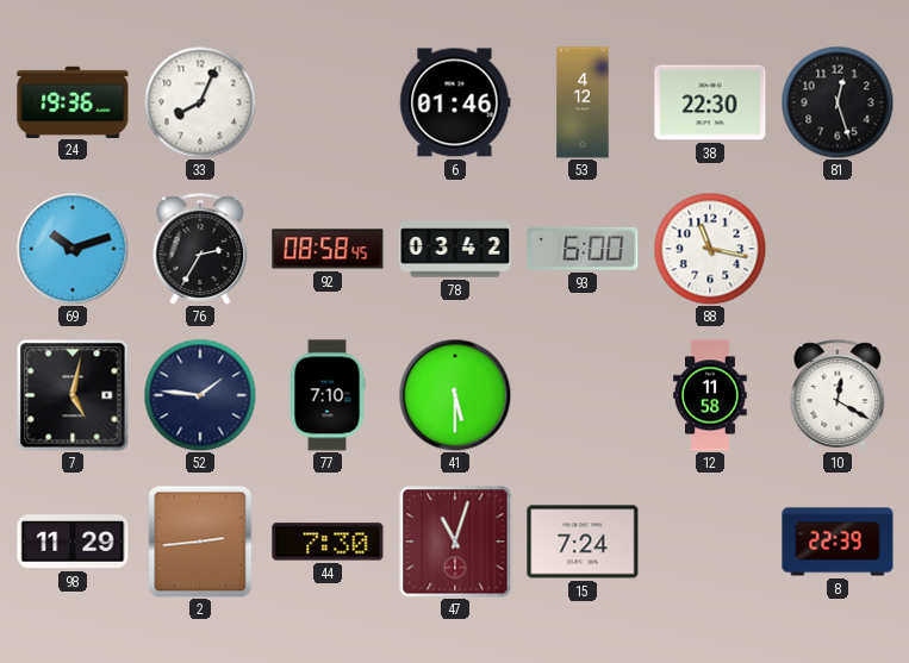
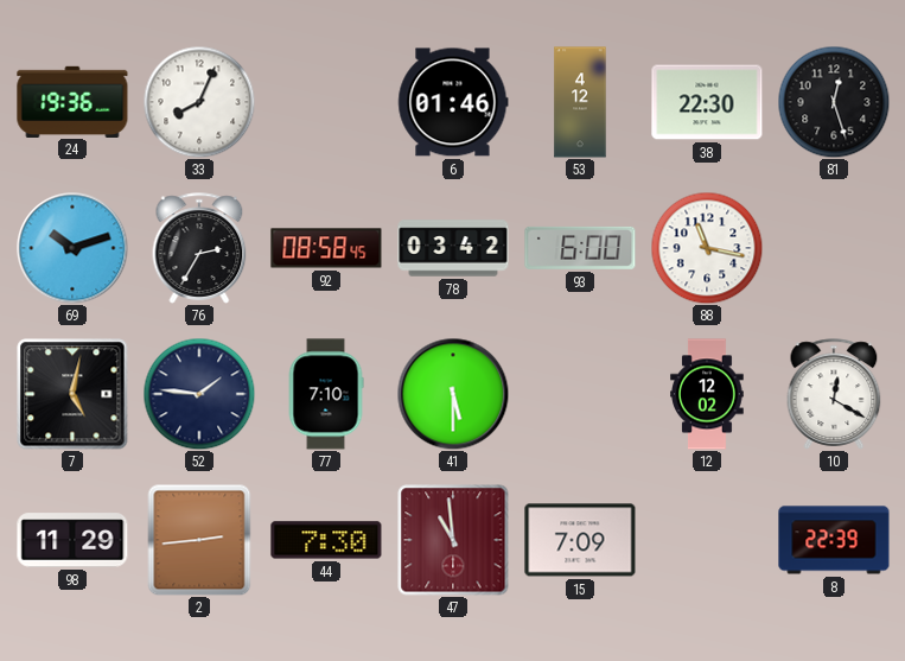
12: 11:58 -> 12:02
47: 11:03 -> 10:59
15: 7:24 -> 7:09
